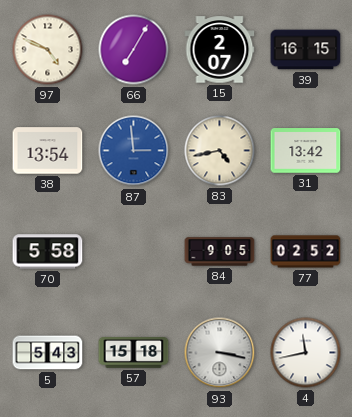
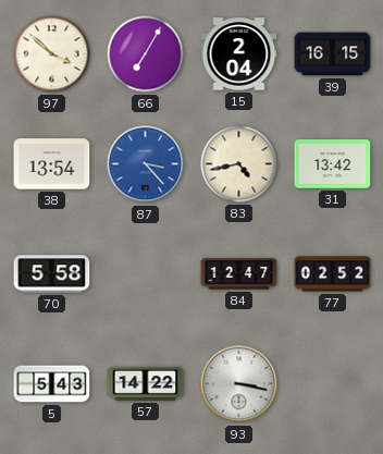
97: 4:49 -> 3:52
15: 2:07 -> 2:04
87: 2:59 -> 3:23
84: 9:05 -> 12:47
57: 15:18 -> 14:22
4: 11:43 -> none
